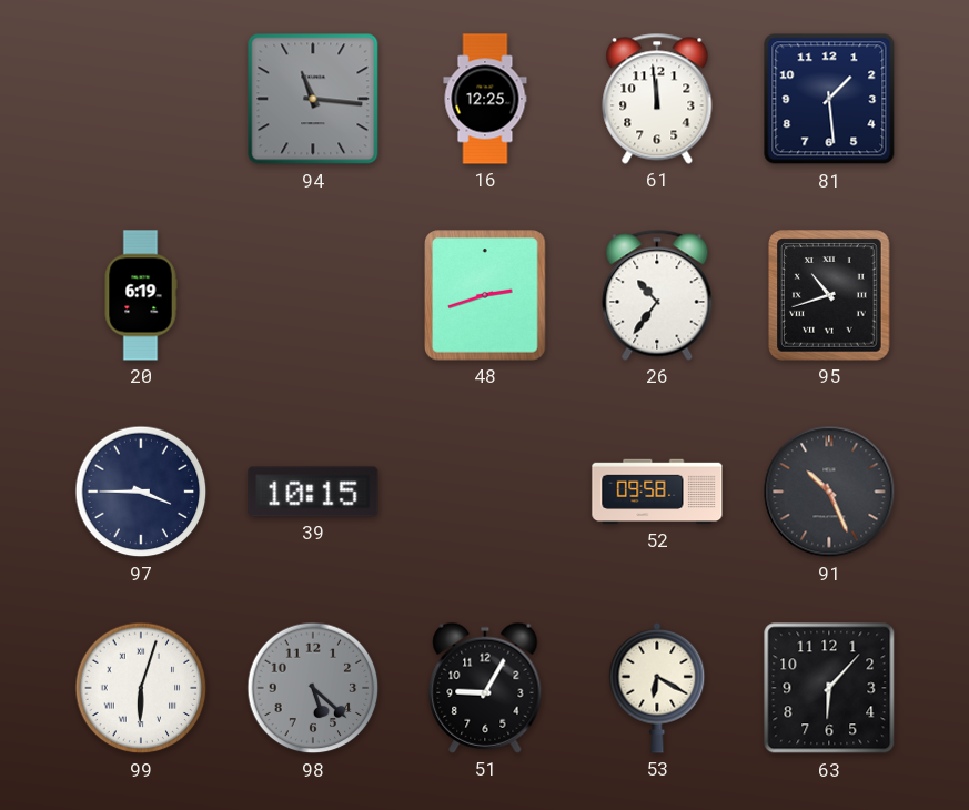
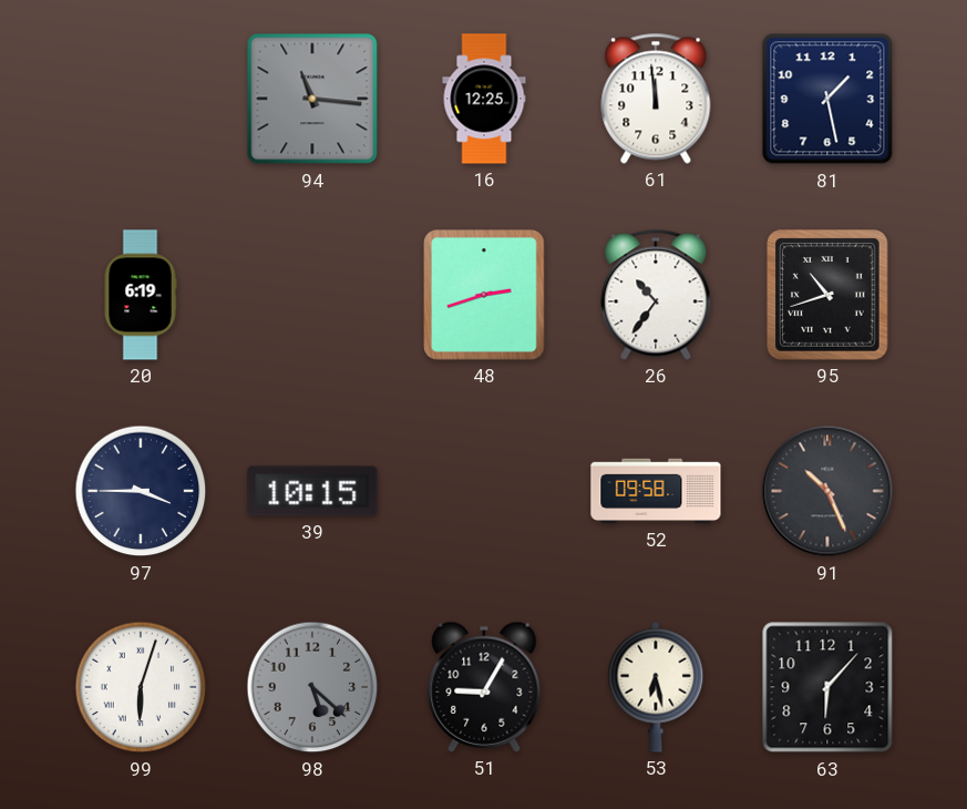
81: 1:29 -> 1:28
53: 6:20 -> 6:28
